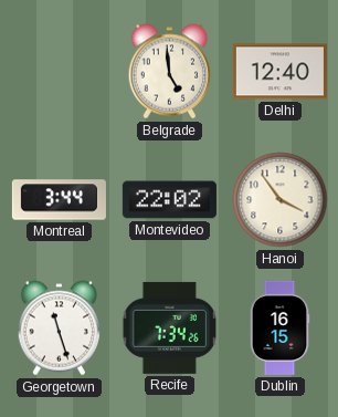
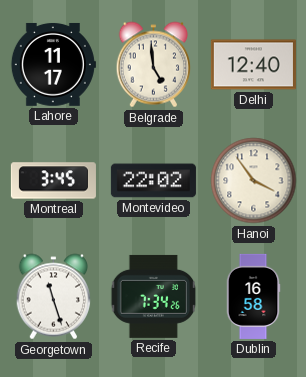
Lahore: none -> 11:17
Montreal: 3:44 -> 3:45
Dublin: 16:15 -> 16:58
